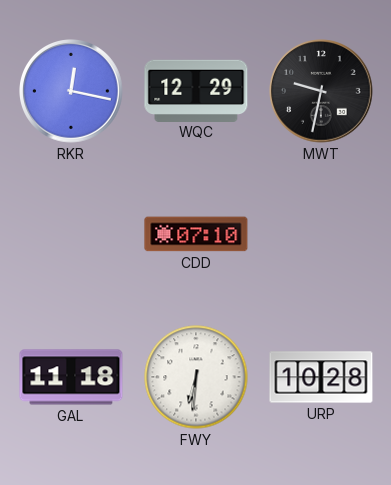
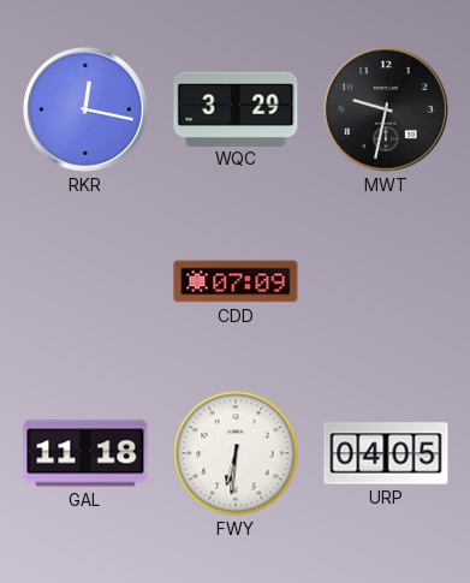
WQC: 12:29 -> 3:29
CDD: 07:10 -> 07:09
URP: 10:28 -> 04:05
